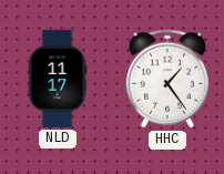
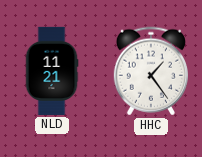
NLD: 11:17 -> 11:21
